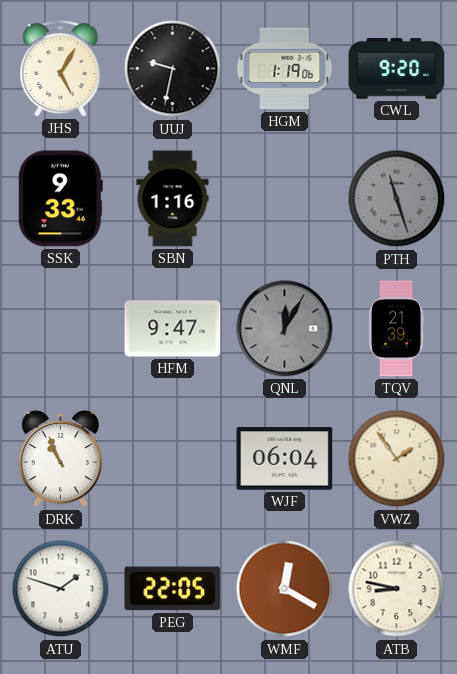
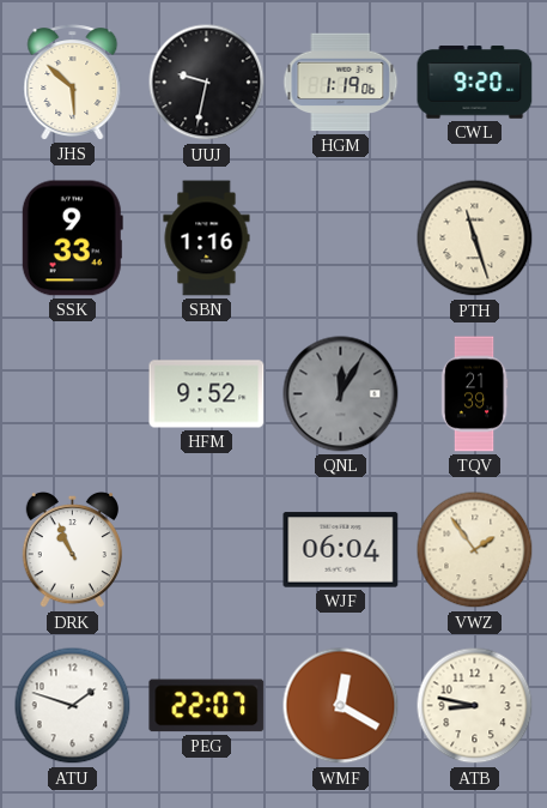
JHS: 5:05 -> 5:52
PTH dial: grey -> cream
HFM: 9:47 -> 9:52
PEG: 22:05 -> 22:07
